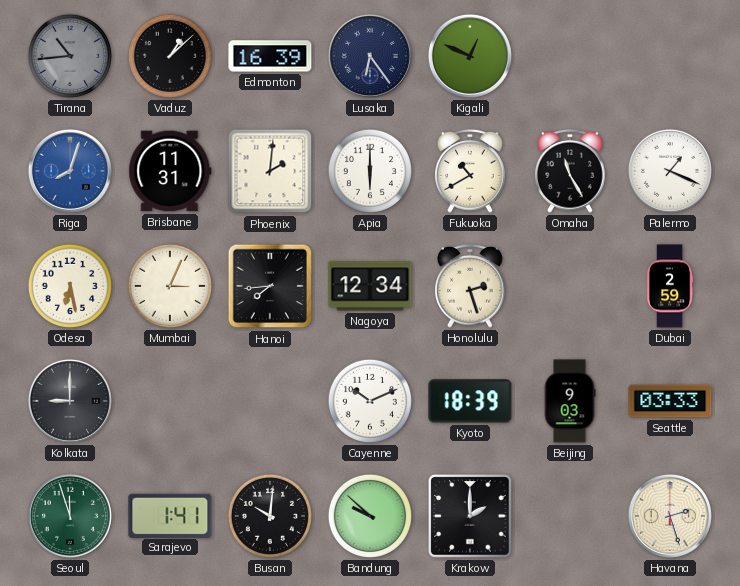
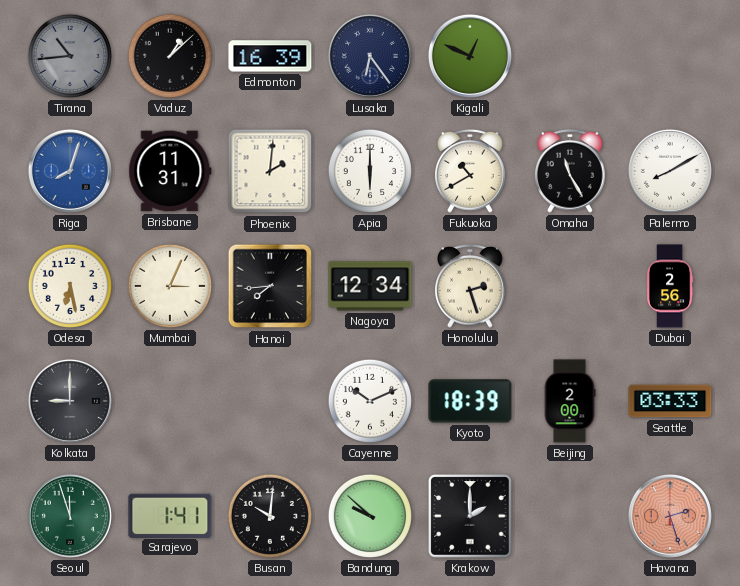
Palermo: 1:19 -> 8:10
Dubai: 2:59 -> 2:56
Beijing: 9:03 -> 2:00
Havana dial: cream -> salmon
